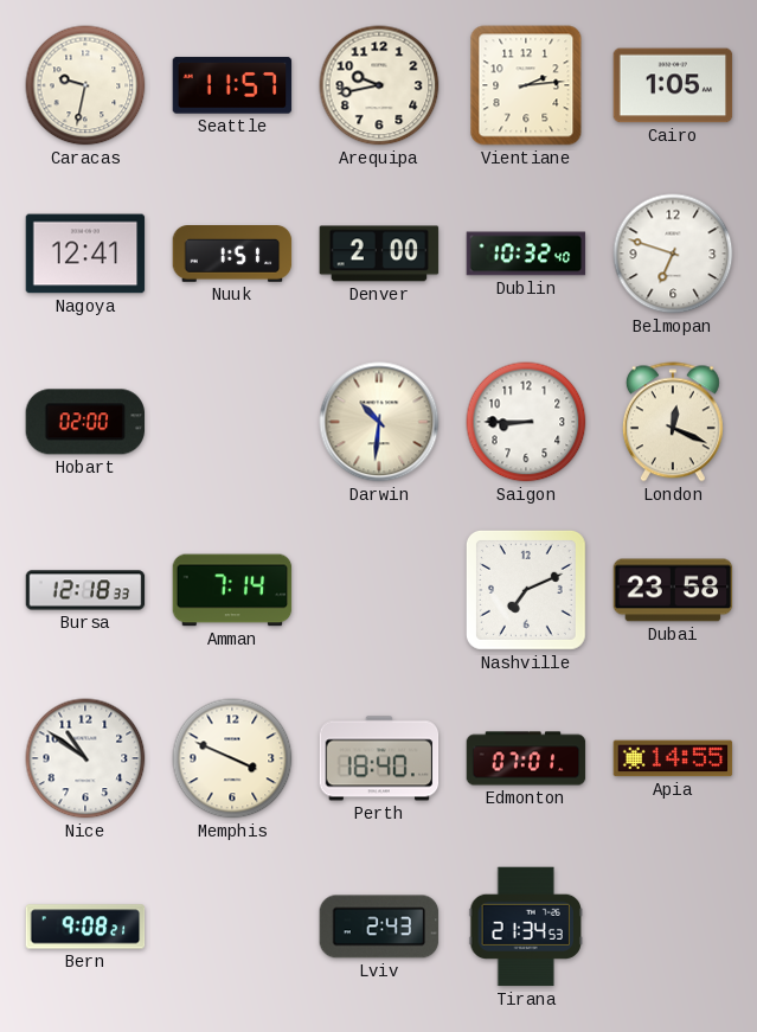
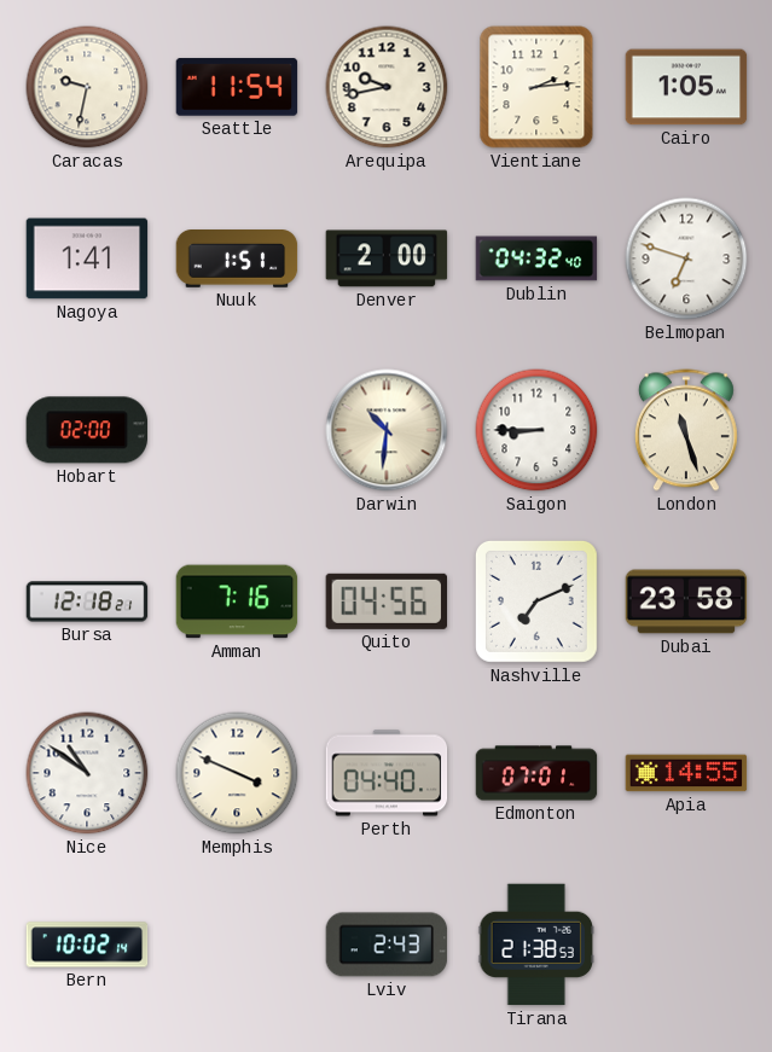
Seattle: 11:57 -> 11:54
Nagoya: 12:41 -> 1:41
Dublin: 10:32 -> 04:32
London: 12:19 -> 11:27
Bursa: 12:18:33 -> 12:18:21
Amman: 7:14 -> 7:16
Quito: none -> 04:56
Perth: 18:40 -> 04:40
Bern: 9:08 -> 10:02
Tirana: 21:34 -> 21:38
